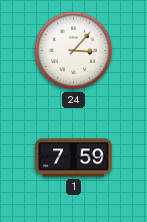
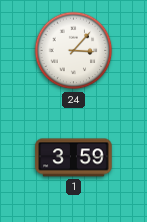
1: 7:59 -> 3:59
